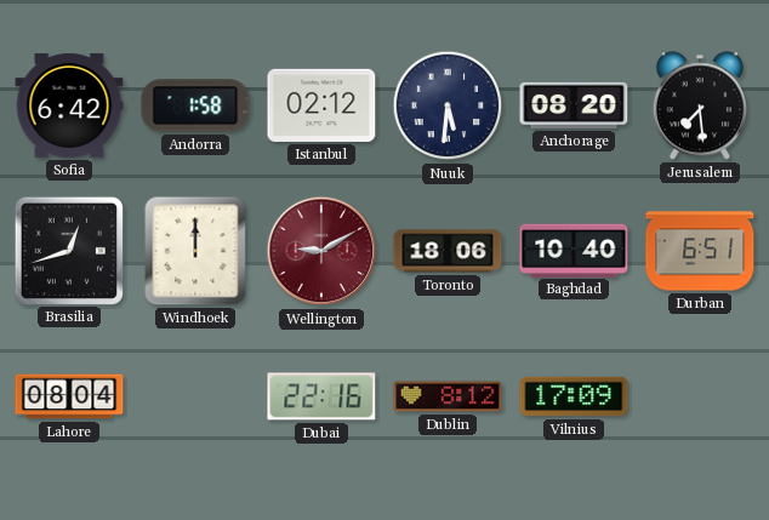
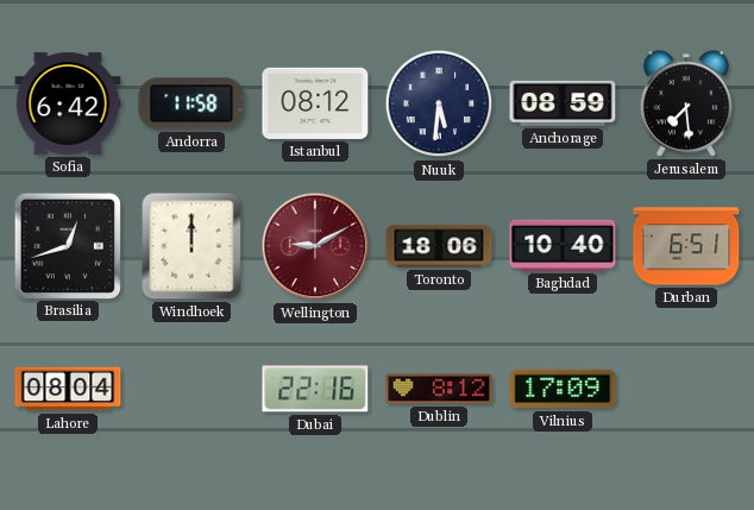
Andorra: 1:58 -> 11:58
Istanbul: 02:12 -> 08:12
Anchorage: 08:20 -> 08:59
